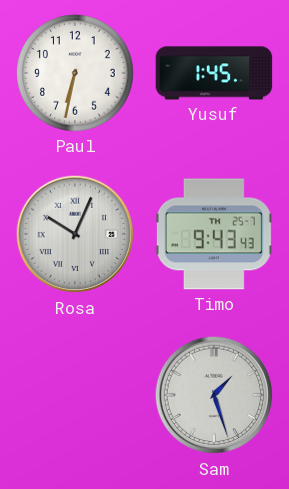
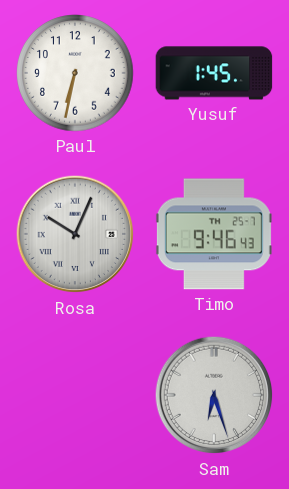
Timo: 9:43 -> 9:46
Sam: 1:27 -> 6:27
